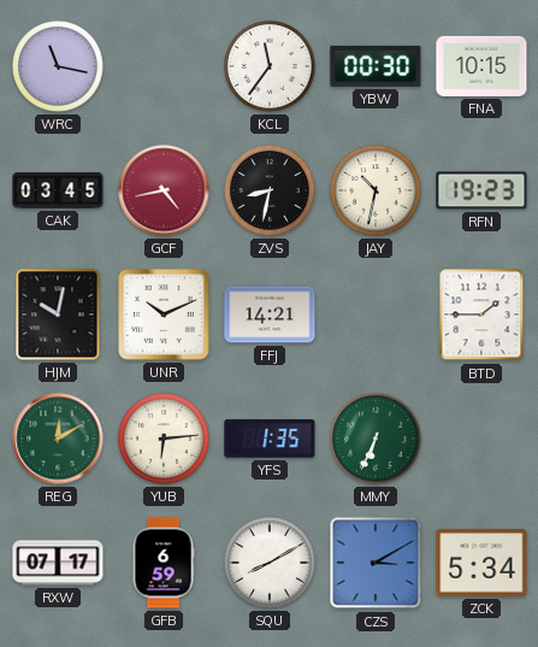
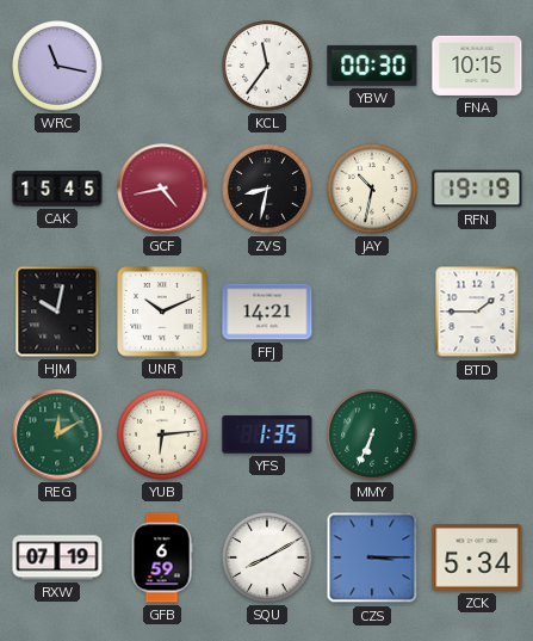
CAK: 03:45 -> 15:45
RFN: 19:23 -> 19:19
RXW: 07:17 -> 07:19
CZS: 3:10 -> 3:15
